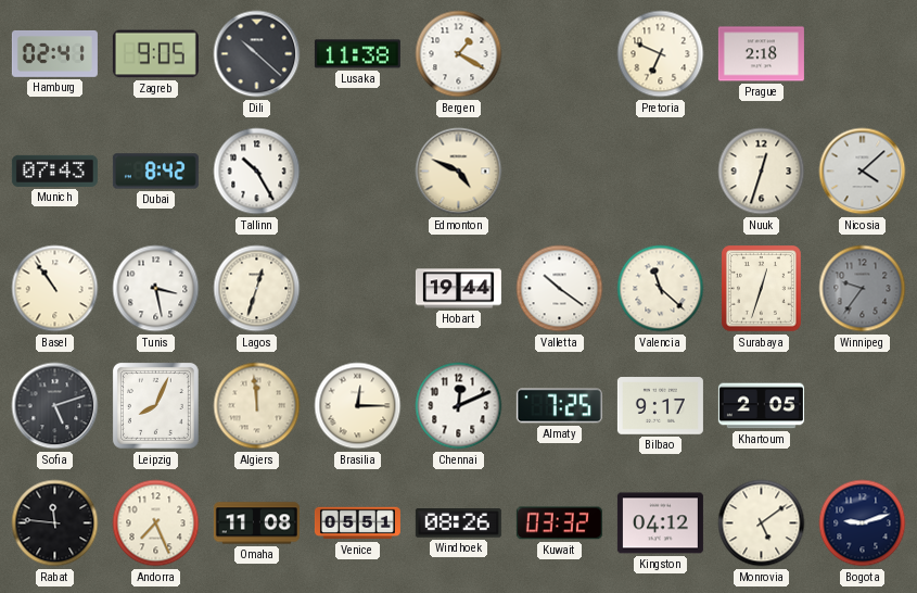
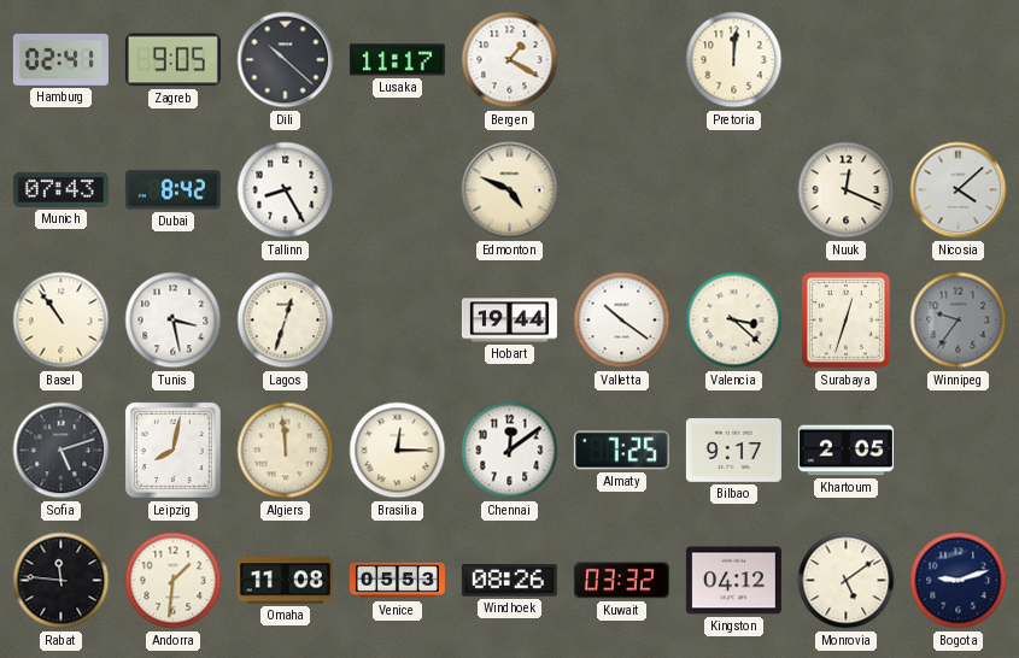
Lusaka: 11:38 -> 11:17
Pretoria: 6:49 -> 12:01
Prague: 2:18 -> none
Tallinn: 10:25 -> 8:25
Nuuk: 12:33 -> 12:19
Valencia: 11:22 -> 3:22
Leipzig: 8:04 -> 8:02
Chennai: 12:11 -> 12:09
Andorra: 7:26 -> 1:31
Venice: 05:51 -> 05:53
